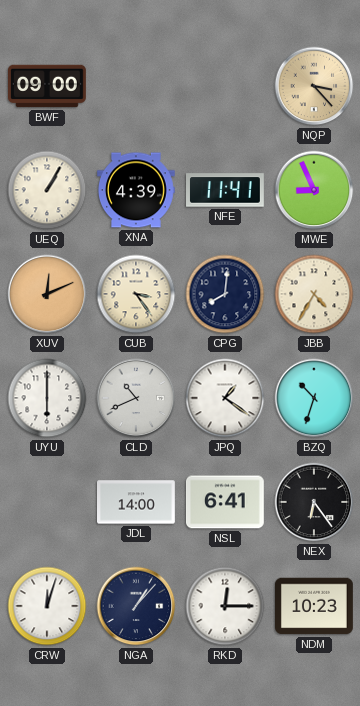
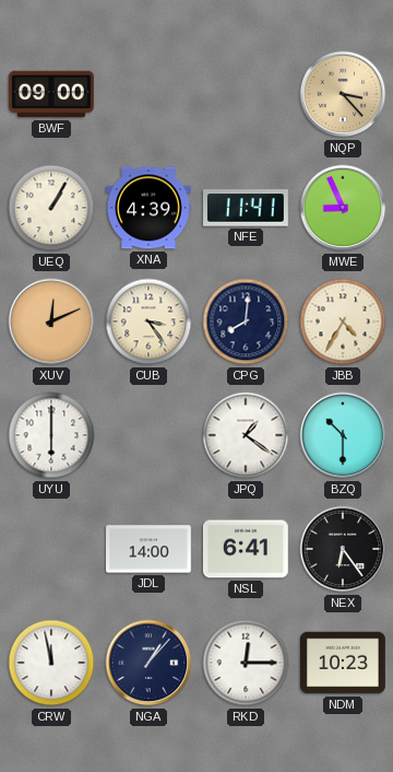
CLD: 10:41 -> none
BZQ: 10:33 -> 10:30
CRW: 12:03 -> 11:58
